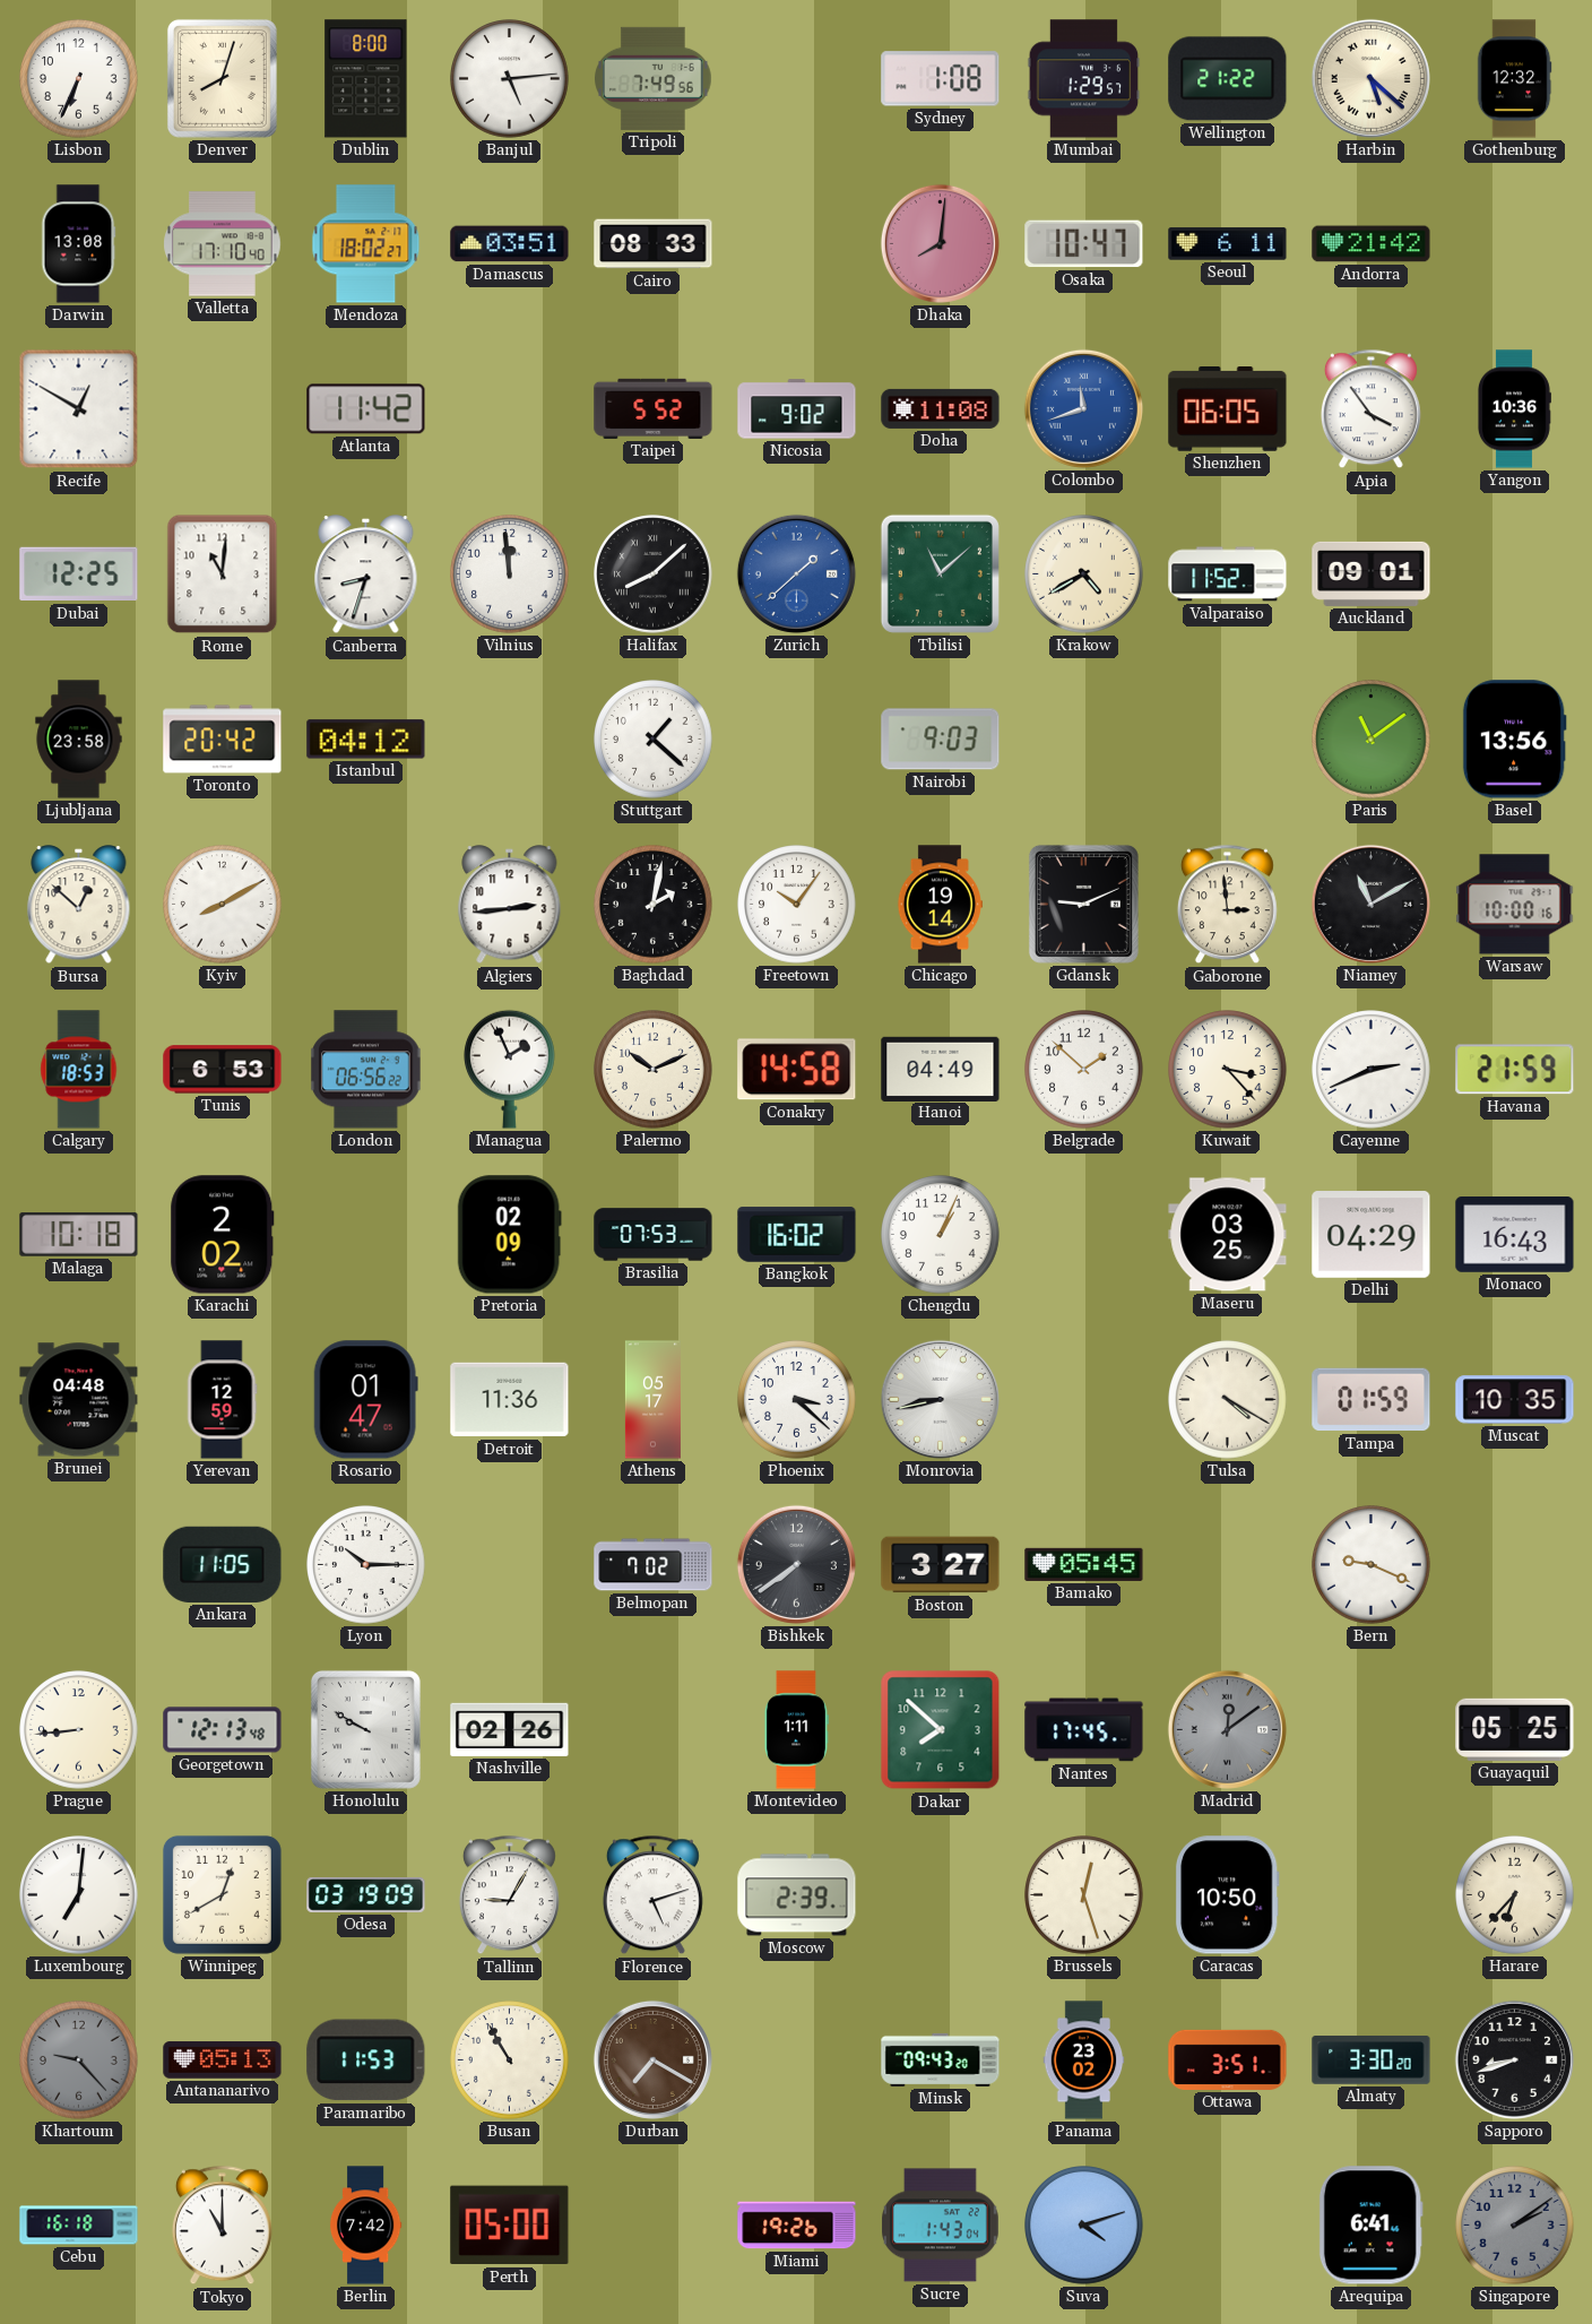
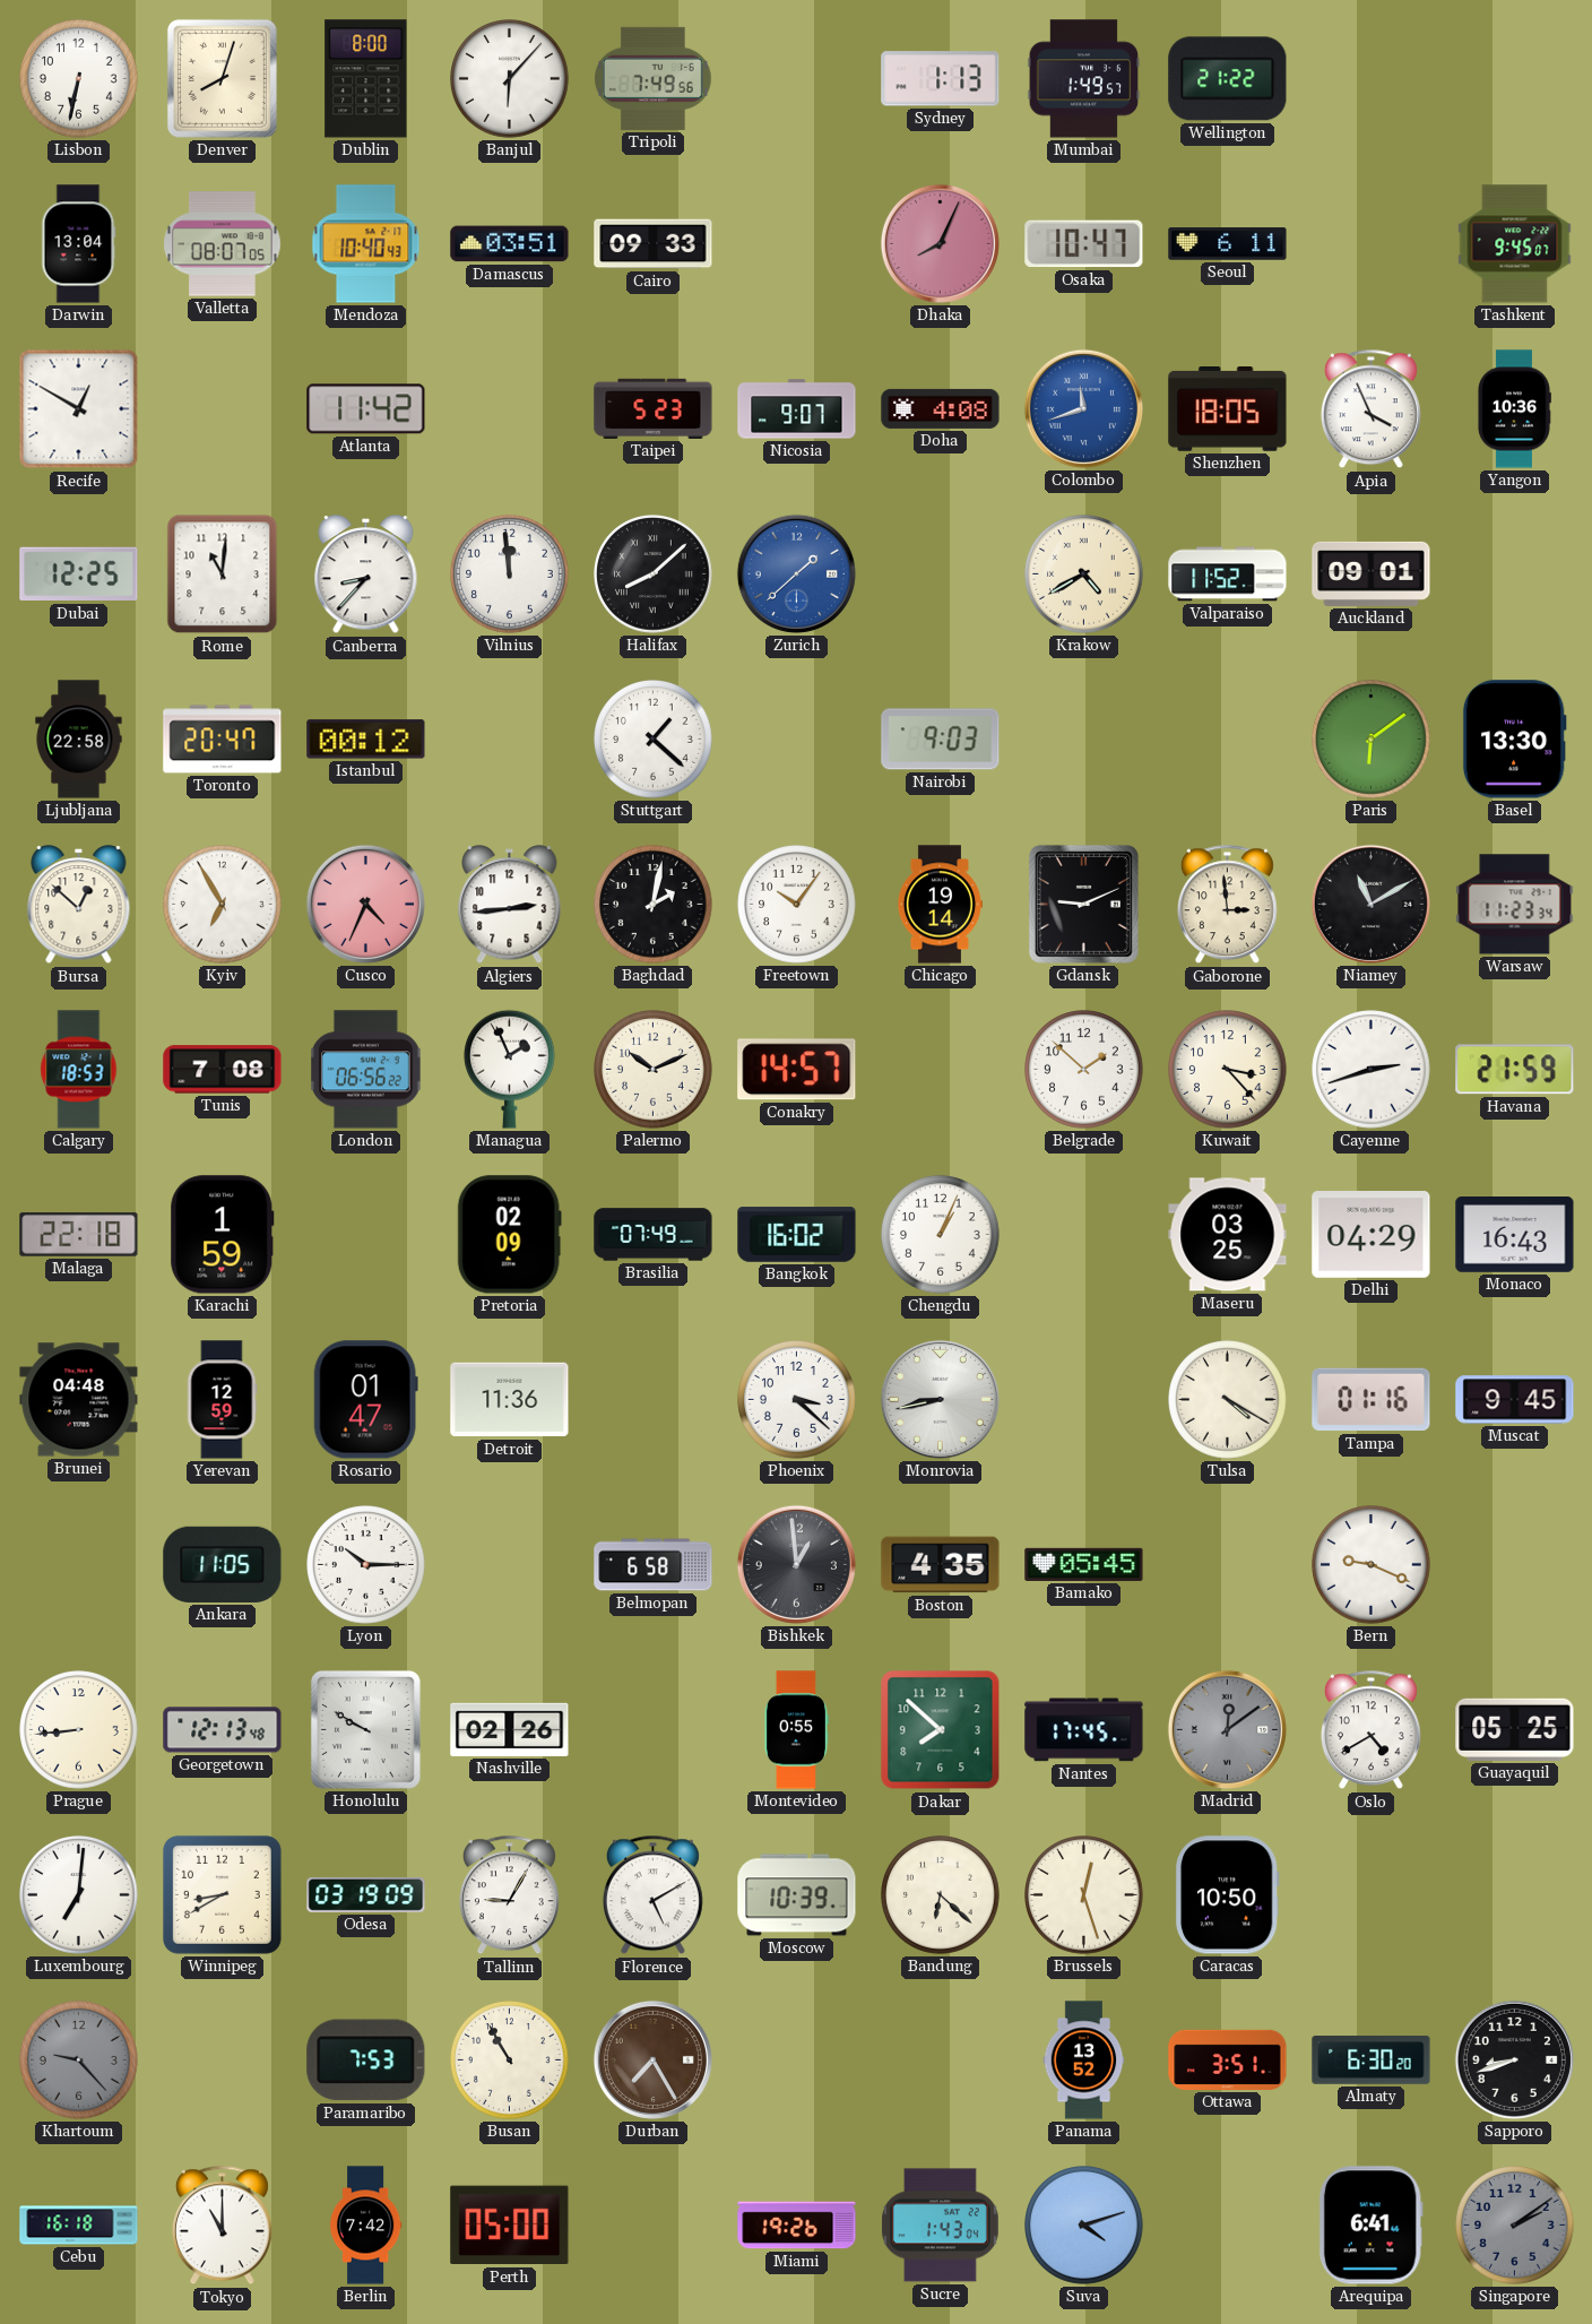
Lisbon: 6:34 -> 6:32
Banjul: 5:14 -> 6:07
Sydney: 1:08 -> 1:13
Mumbai: 1:29 -> 1:49
Harbin: 5:22 -> none
Gothenburg: 12:32 -> none
Darwin: 13:08 -> 13:04
Valletta: 17:10 -> 08:07
Mendoza: 18:02 -> 10:40
Cairo: 08:33 -> 09:33
Dhaka: 8:01 -> 8:04
Andorra: 21:42 -> none
Tashkent: none -> 9:45
Taipei: 5:52 -> 5:23
Nicosia: 9:02 -> 9:07
Doha: 11:08 -> 4:08
Shenzhen: 06:05 -> 18:05
Apia: 3:54 -> 3:56
Canberra: 8:33 -> 8:37
Tbilisi: 11:08 -> none
Ljubljana: 23:58 -> 22:58
Toronto: 20:42 -> 20:47
Istanbul: 04:12 -> 00:12
Paris: 11:09 -> 6:09
Basel: 13:56 -> 13:30
Kyiv: 8:10 -> 6:55
Cusco: none -> 4:34
Warsaw: 10:00 -> 11:23
Tunis: 6:53 -> 7:08
Conakry: 14:58 -> 14:57
Hanoi: 04:49 -> none
Cayenne: 2:41 -> 2:42
Malaga: 10:18 -> 22:18
Karachi: 2:02 -> 1:59
Brasilia: 07:53 -> 07:49
Athens: 05:17 -> none
Tampa: 01:59 -> 01:16
Muscat: 10:35 -> 9:45
Belmopan: 7:02 -> 6:58
Bishkek: 7:39 -> 12:59
Boston: 3:27 -> 4:35
Montevideo: 1:11 -> 0:55
Oslo: none -> 4:40
Winnipeg: 12:40 -> 8:40
Florence: 5:12 -> 5:10
Moscow: 2:39 -> 10:39
Bandung: none -> 6:22
Harare: 6:37 -> none
Antananarivo: 05:13 -> none
Paramaribo: 11:53 -> 7:53
Durban: 7:20 -> 7:25
Minsk: 09:43 -> none
Panama: 23:02 -> 13:52
Almaty: 3:30 -> 6:30
